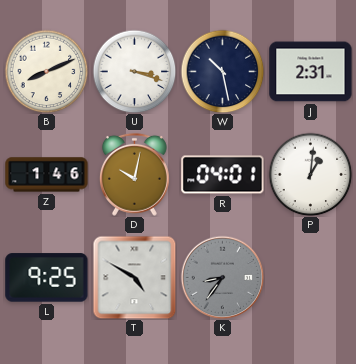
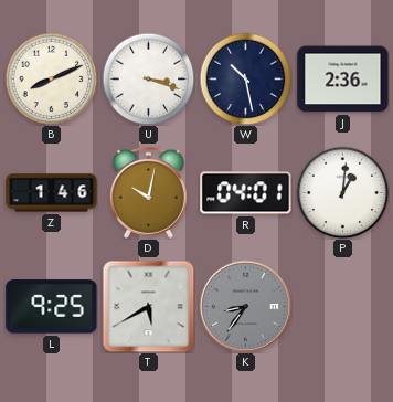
J: 2:31 -> 2:36
T: 4:50 -> 5:40
